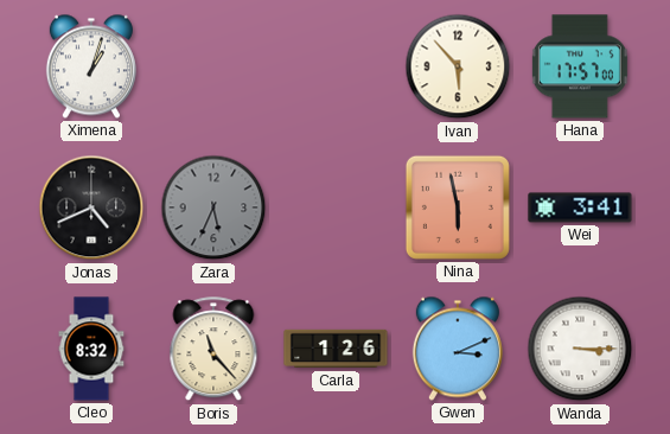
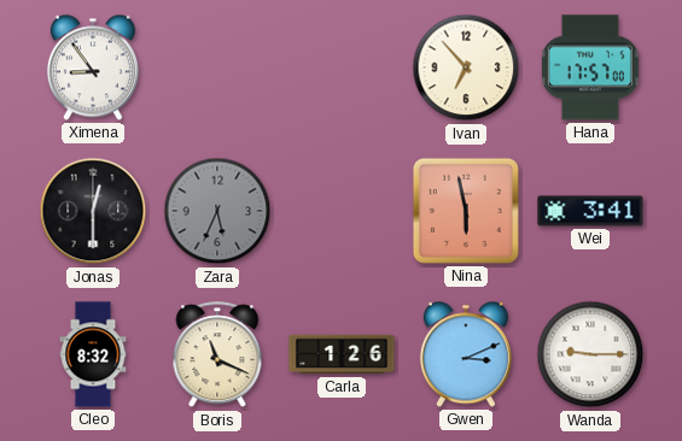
Ximena: 1:03 -> 8:54
Ivan: 5:53 -> 6:53
Jonas: 4:41 -> 12:30
Boris: 11:23 -> 11:19
Wanda: 3:15 -> 9:15
